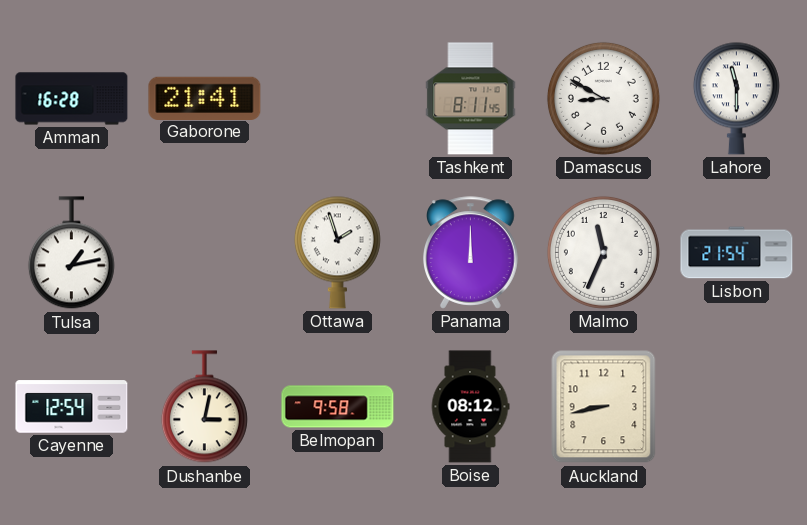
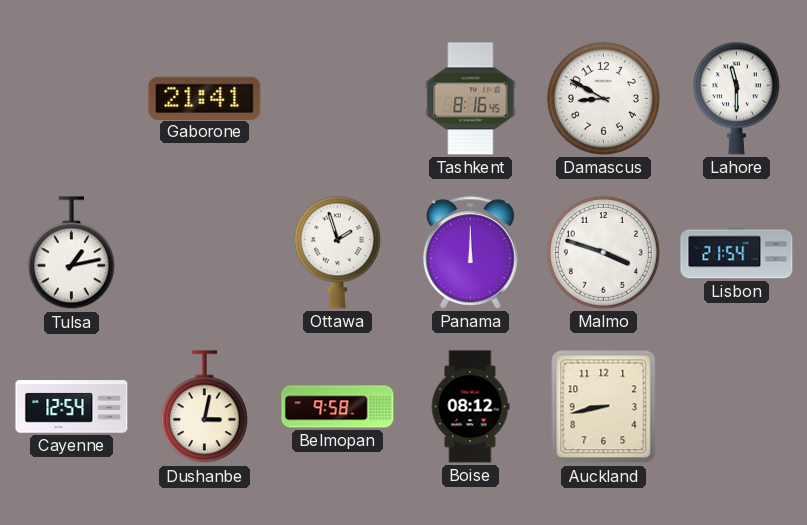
Amman: 16:28 -> none
Tashkent: 8:11 -> 8:16
Malmo: 11:34 -> 3:48
